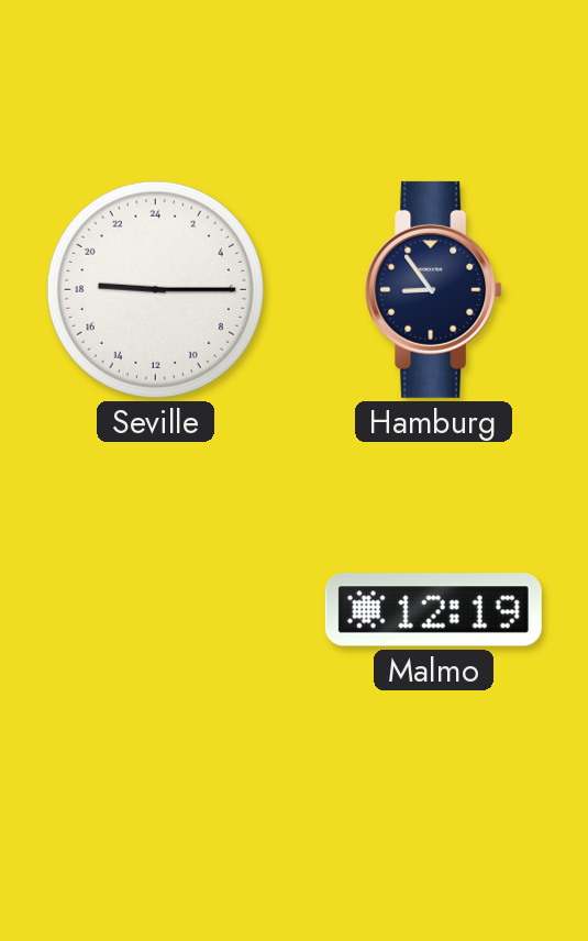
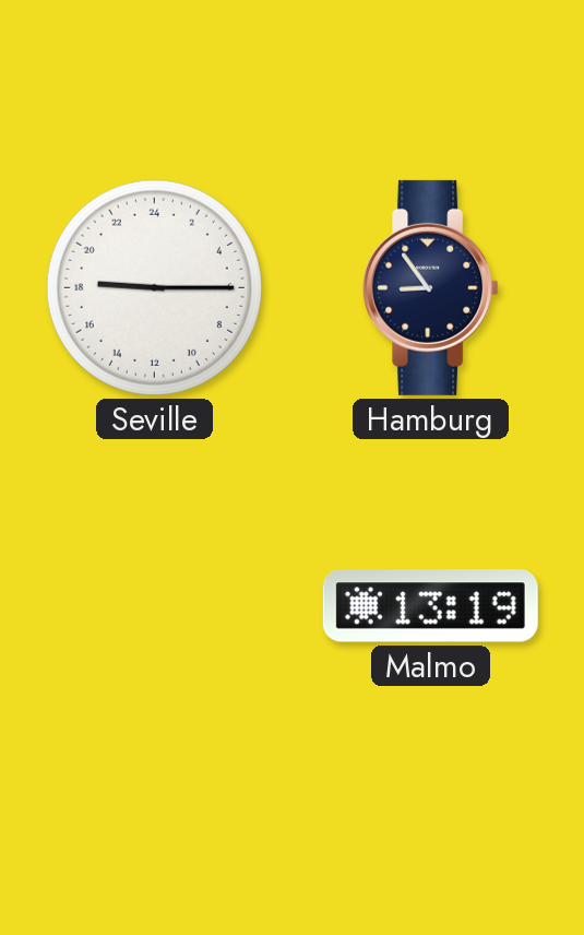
Malmo: 12:19 -> 13:19
